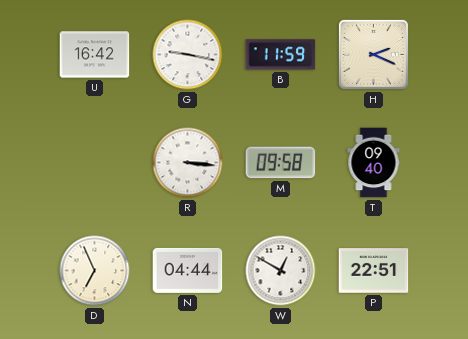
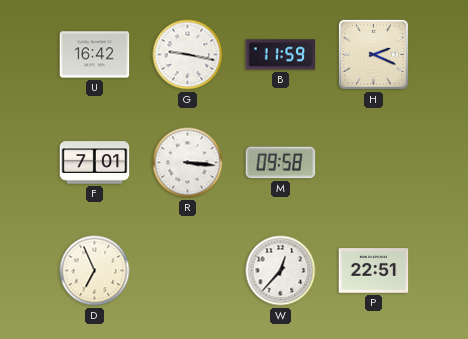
F: none -> 7:01
T: 09:40 -> none
N: 04:44 -> none
W: 12:50 -> 12:37
